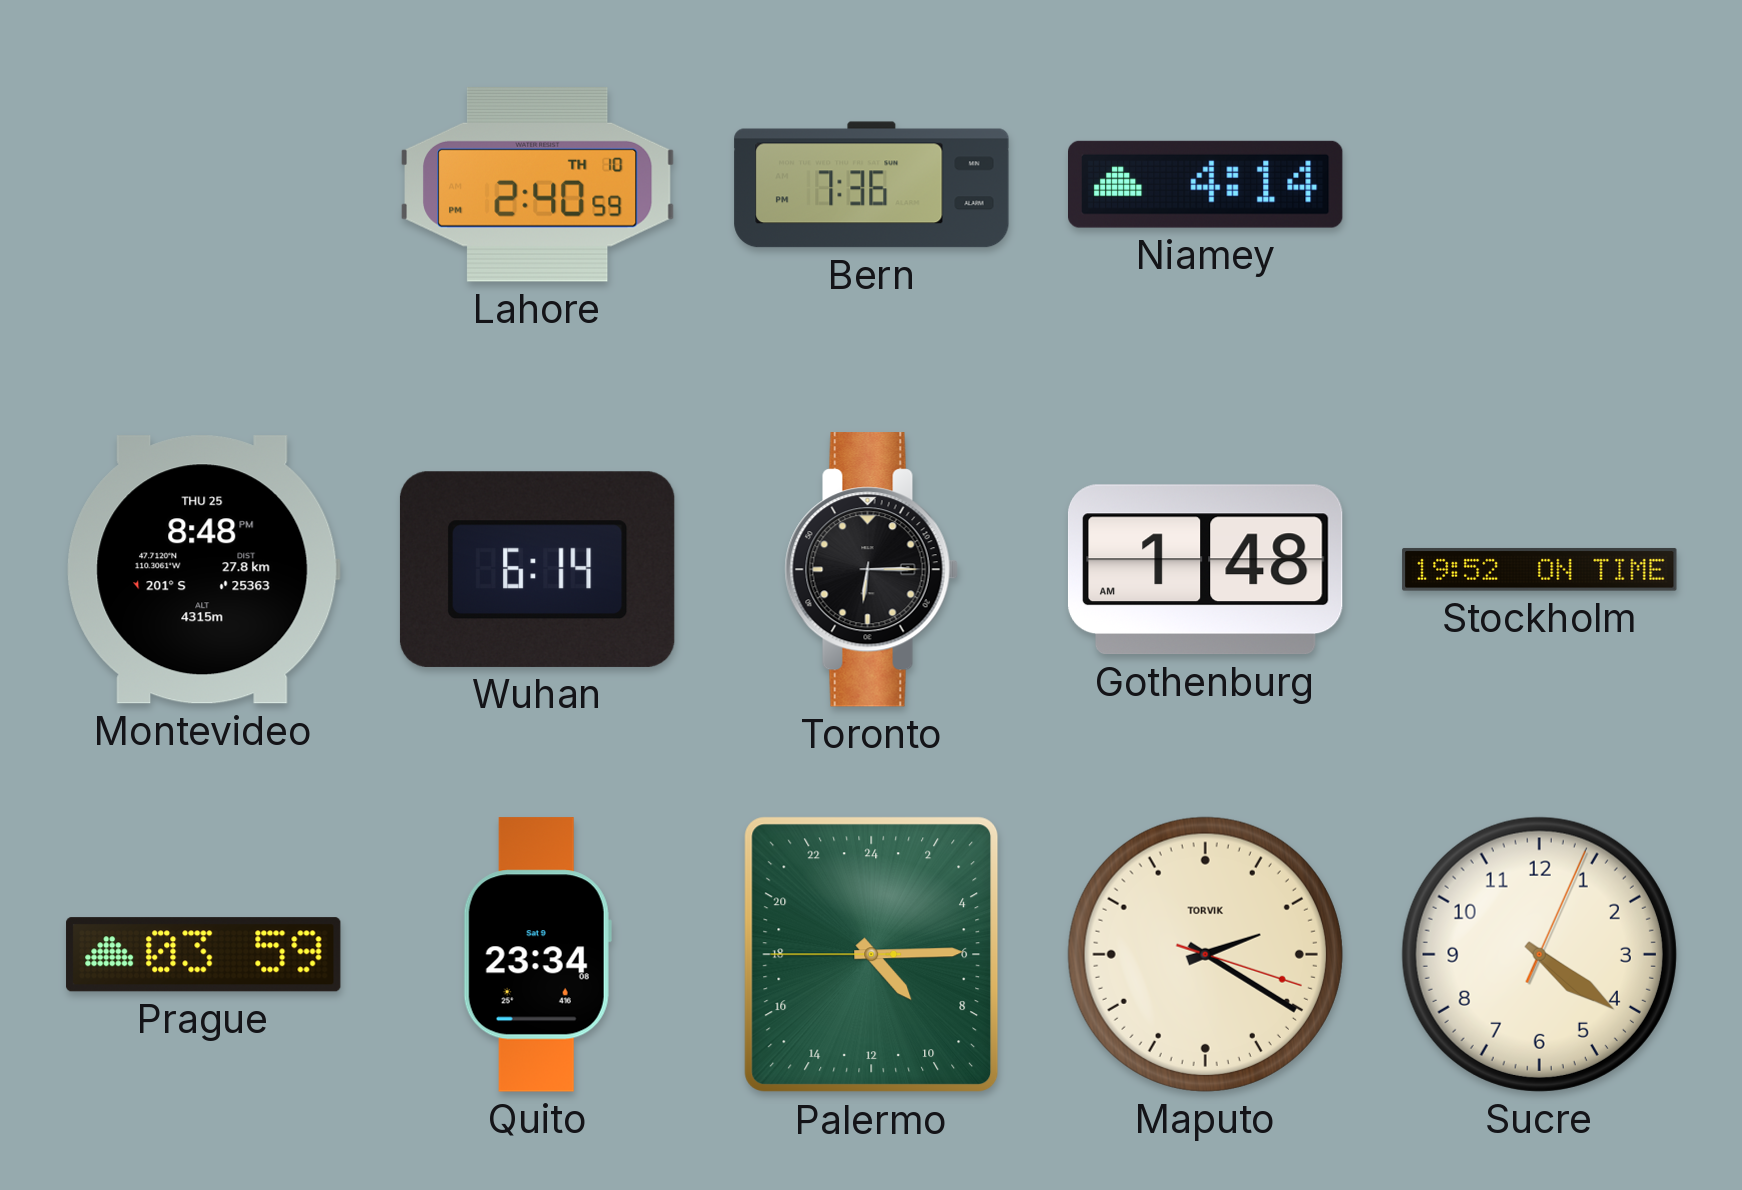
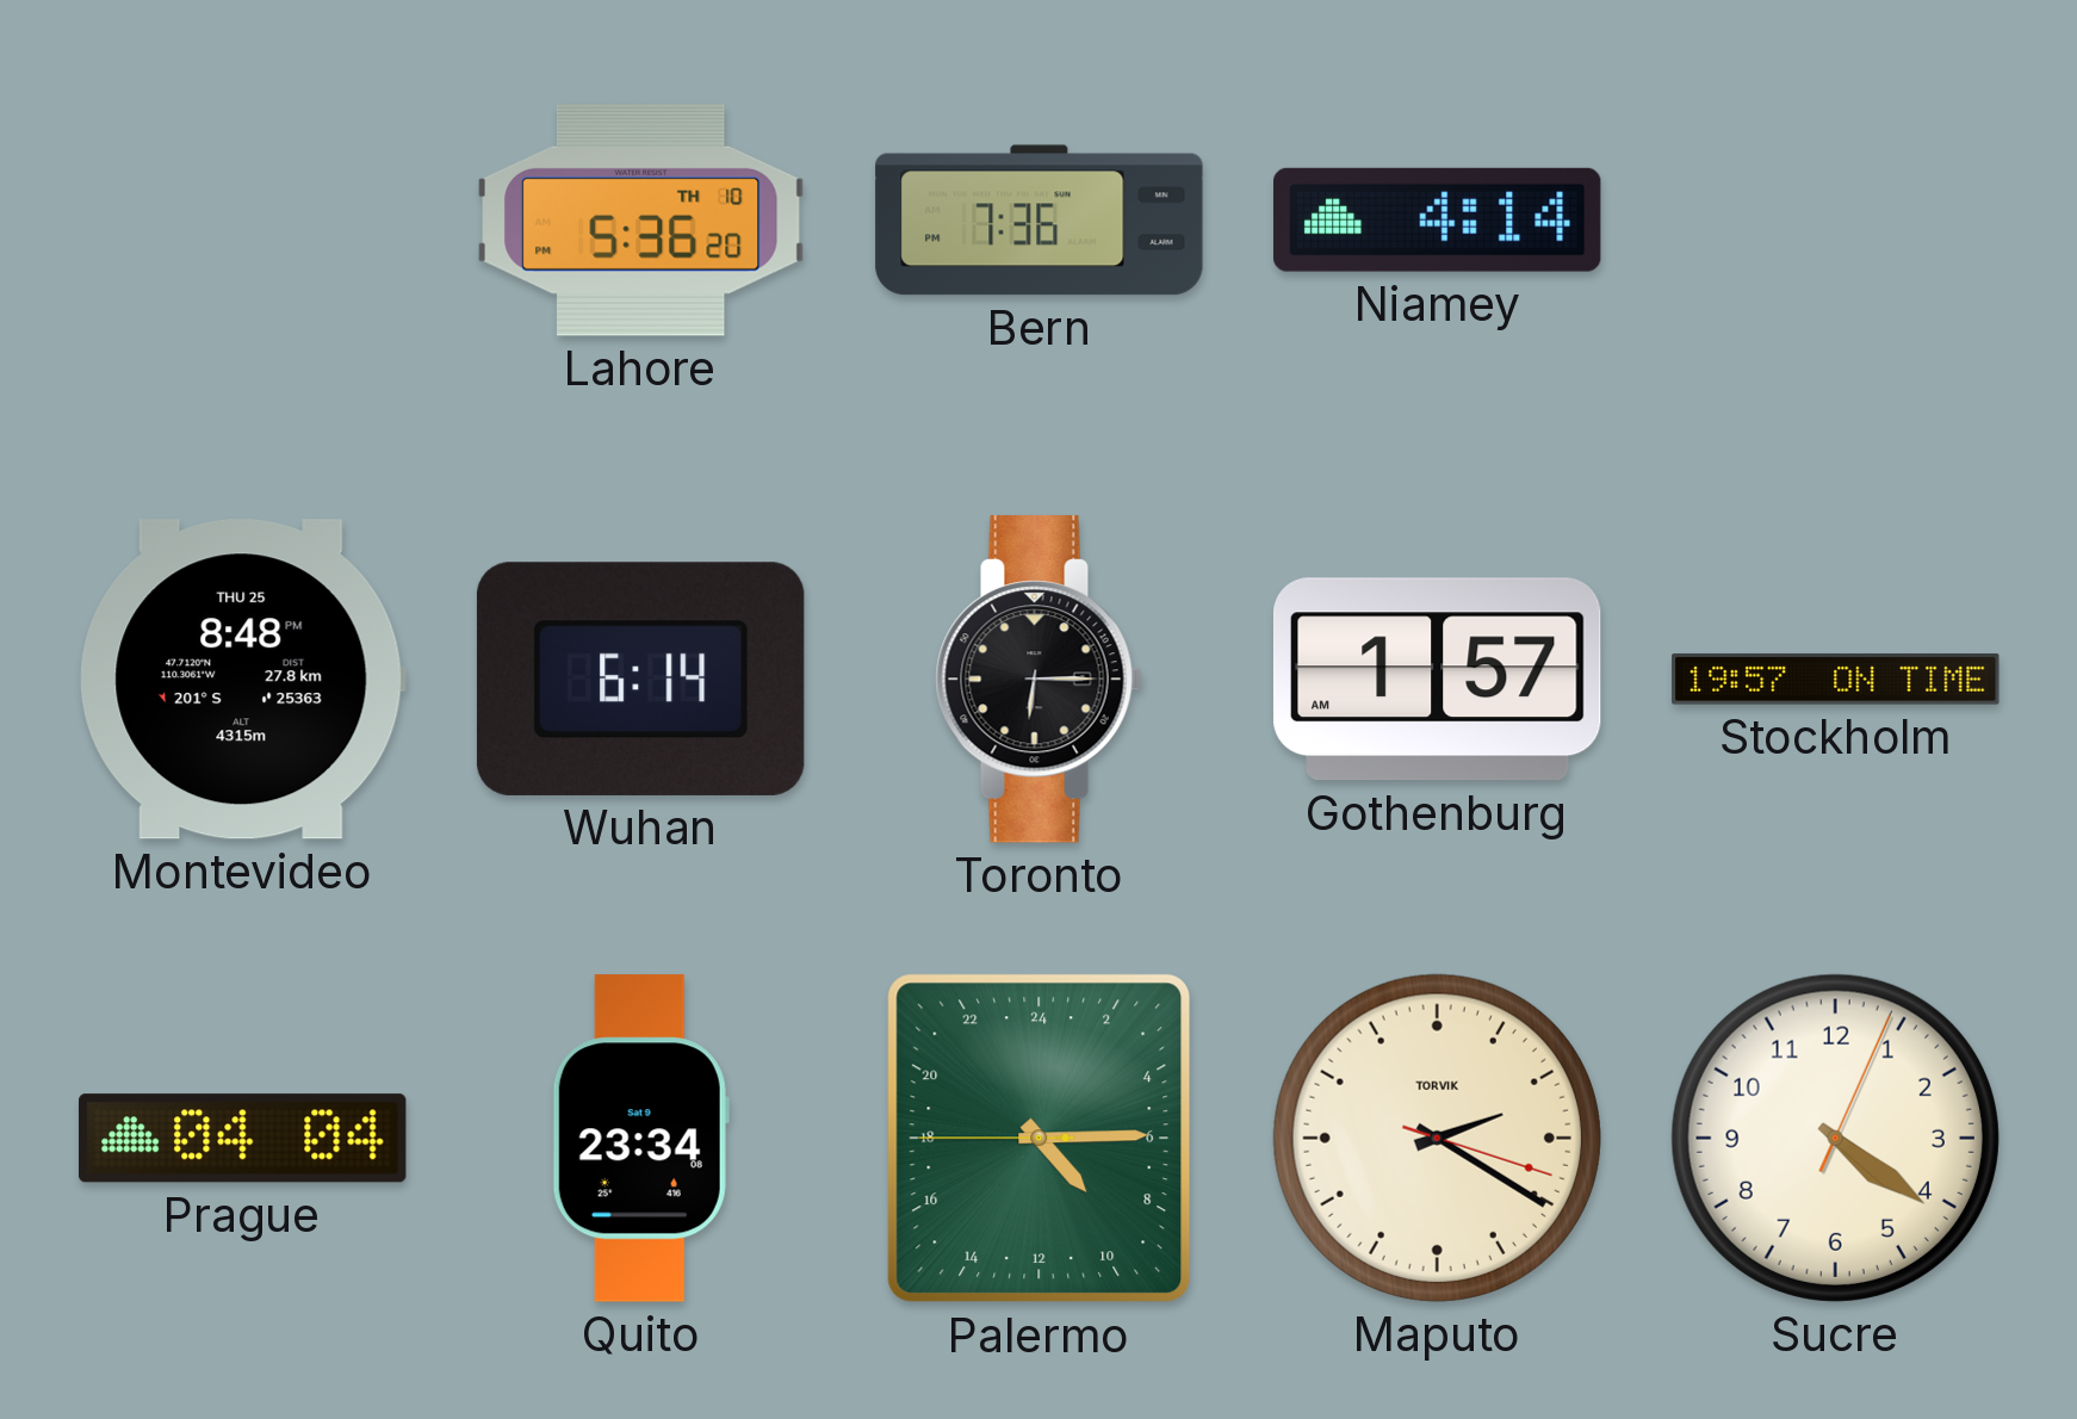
Lahore: 2:40 -> 5:36
Gothenburg: 1:48 -> 1:57
Stockholm: 19:52 -> 19:57
Prague: 03:59 -> 04:04
